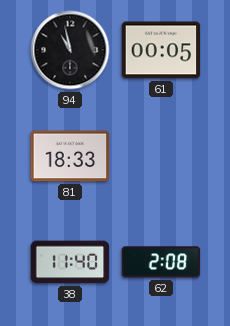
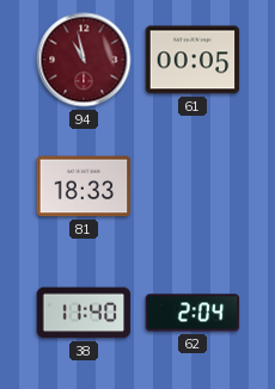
94 dial: black -> burgundy
62: 2:08 -> 2:04
